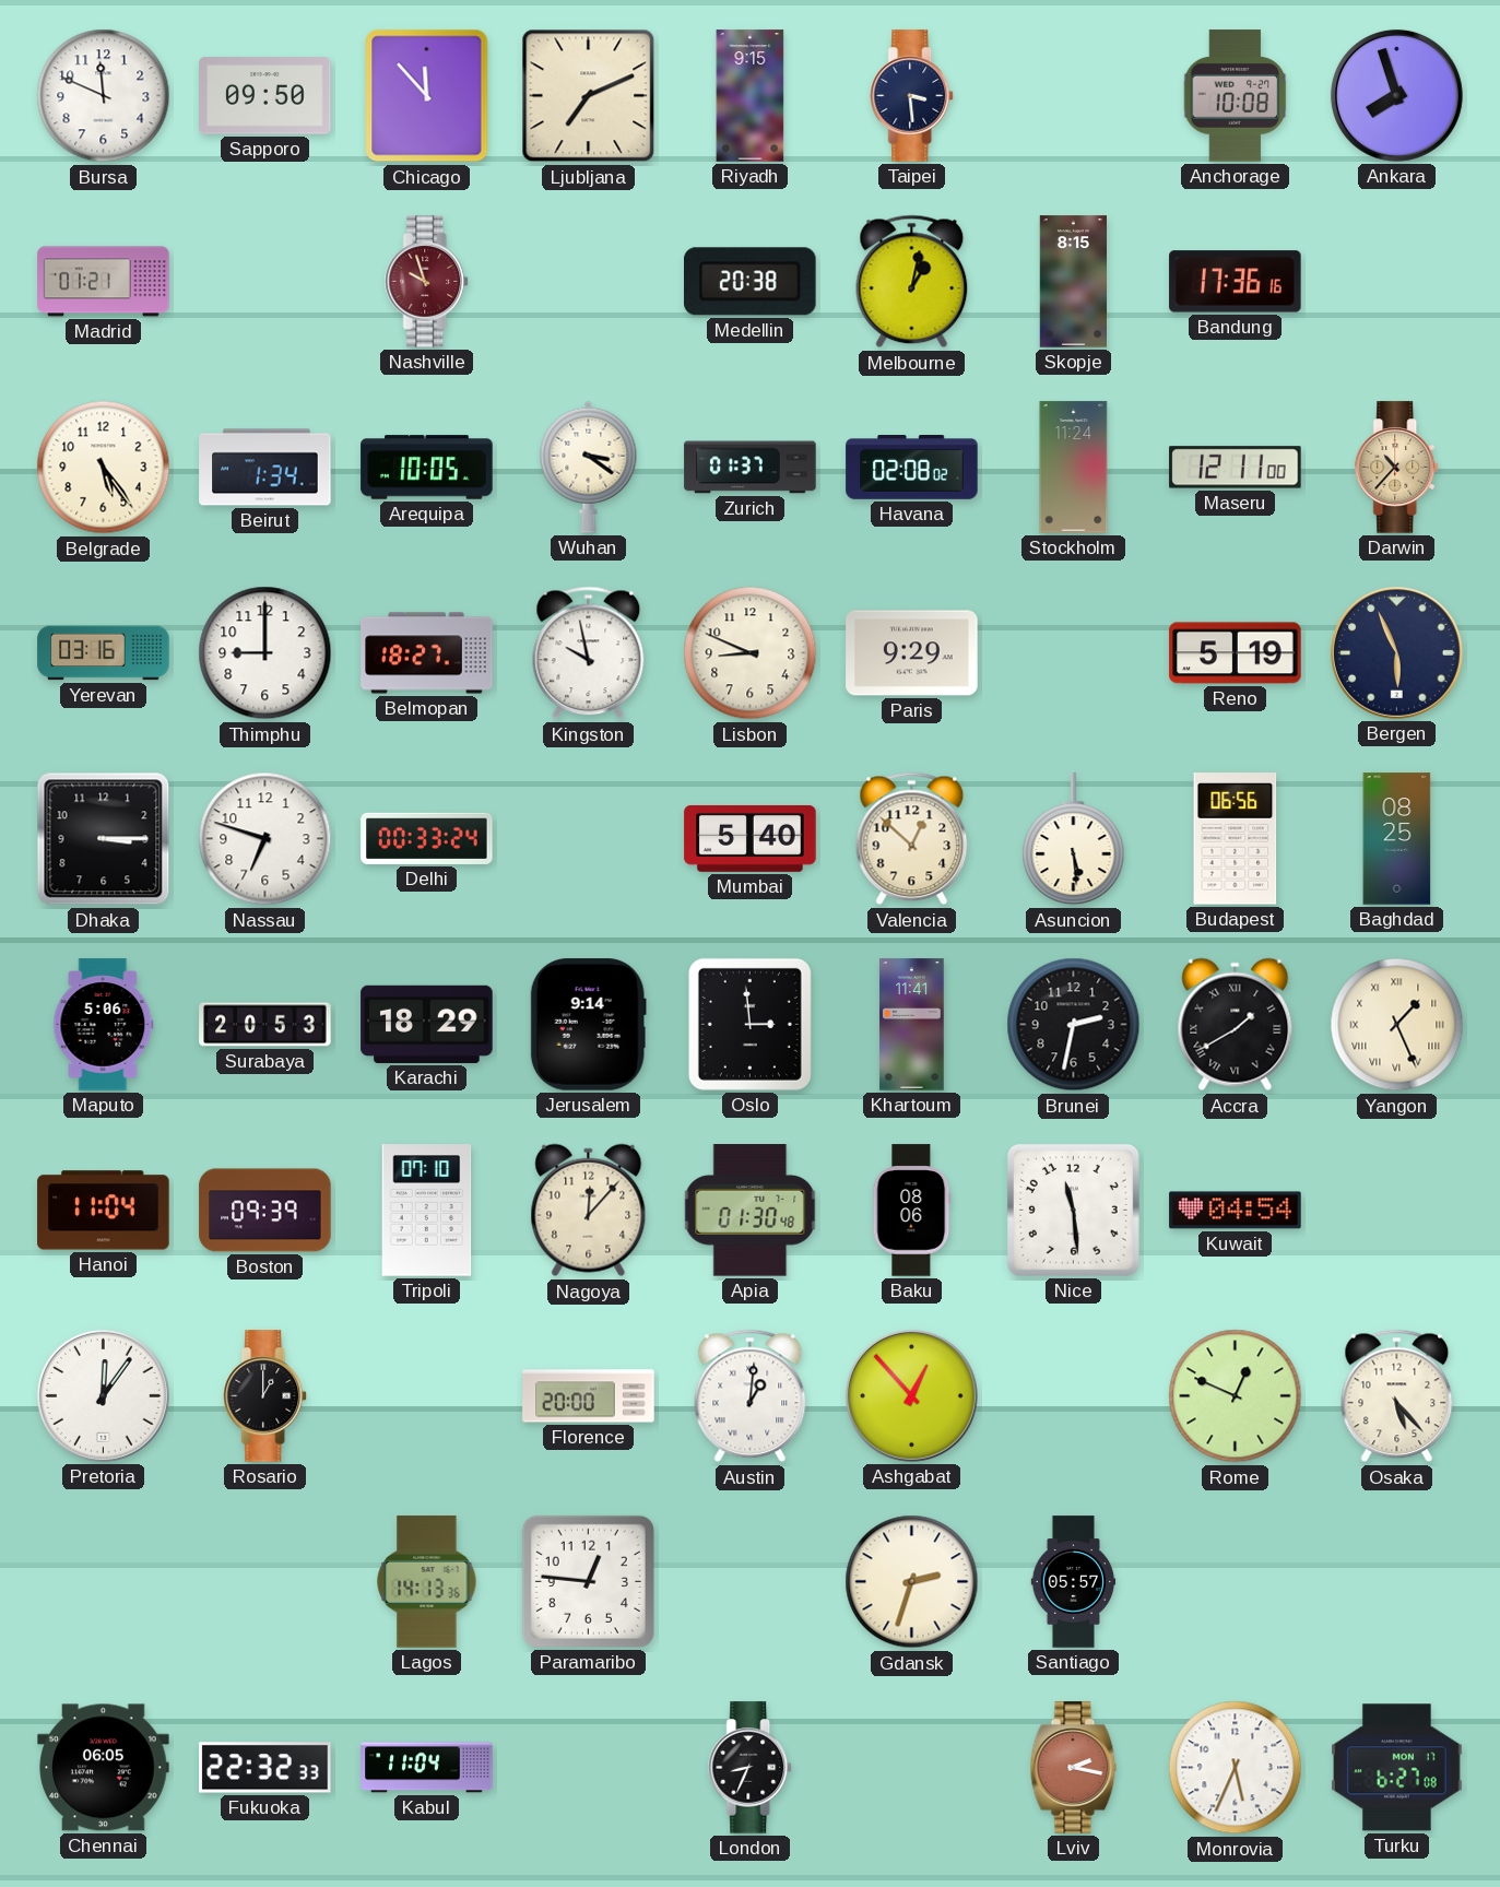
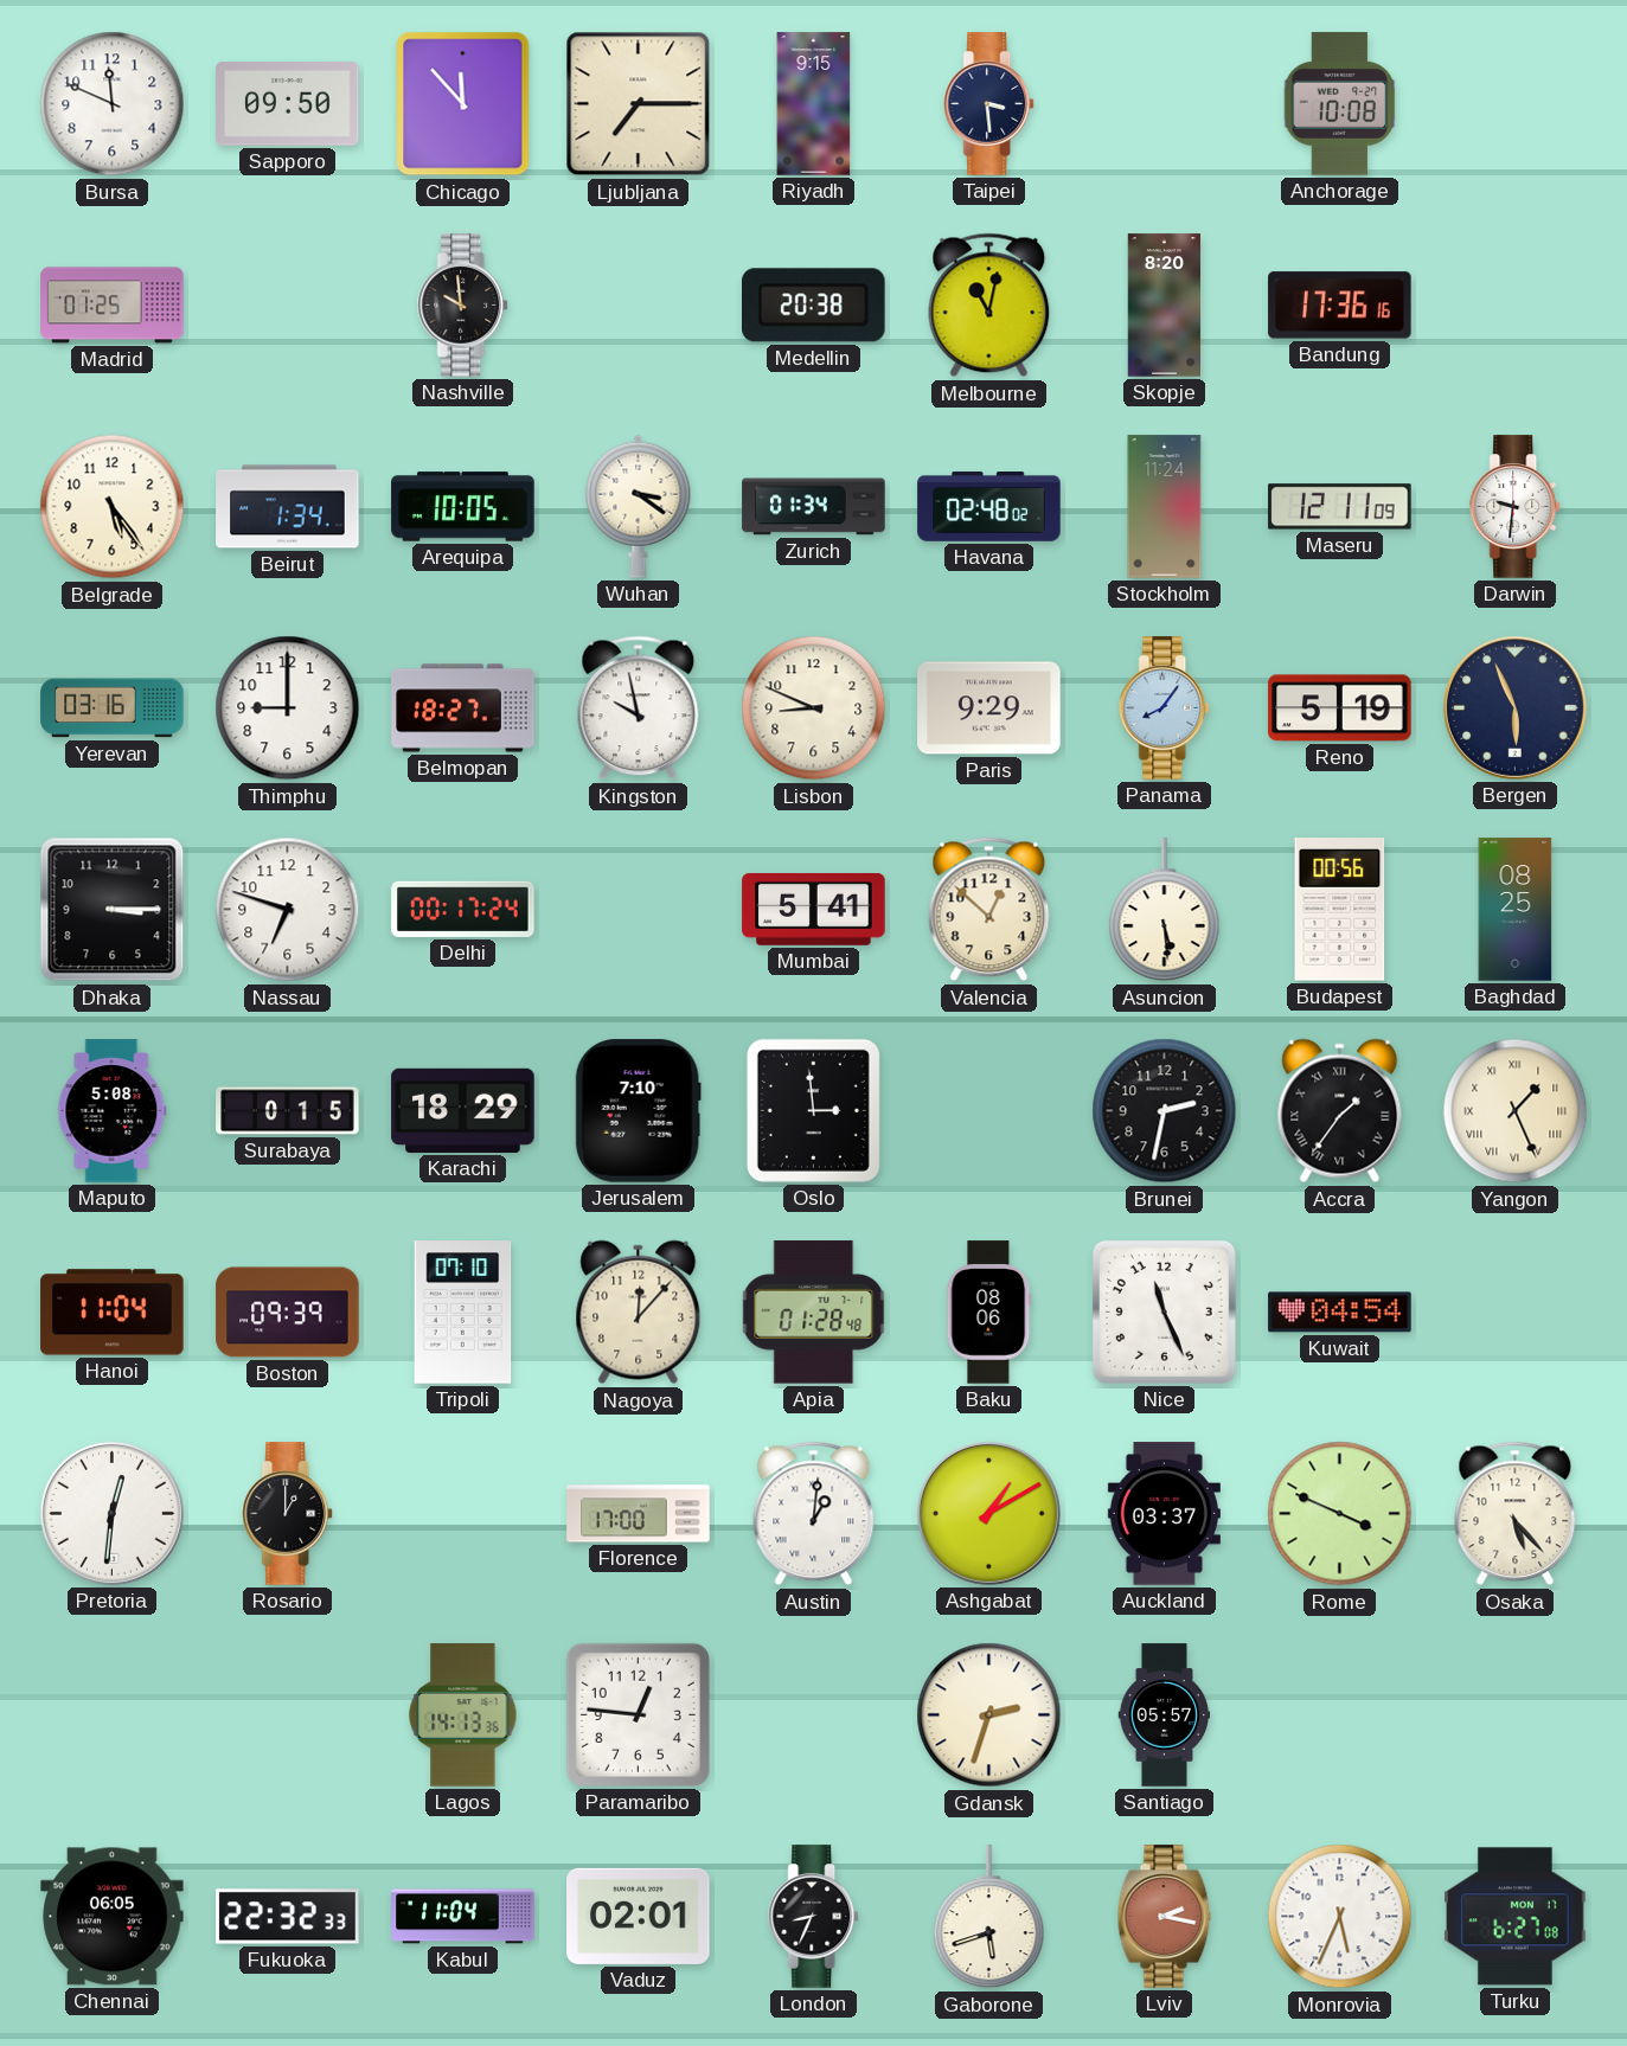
Ljubljana: 7:11 -> 7:15
Ankara: 7:57 -> none
Madrid: 01:21 -> 01:25
Nashville: 9:57 -> 9:59
Nashville dial: burgundy -> black
Melbourne: 1:02 -> 11:02
Skopje: 8:15 -> 8:20
Zurich: 01:37 -> 01:34
Havana: 02:08 -> 02:48
Maseru: 12:11:00 -> 12:11:09
Darwin: 10:37 -> 9:31
Darwin dial: champagne -> white
Panama: none -> 8:06
Delhi: 00:33 -> 00:17
Mumbai: 5:40 -> 5:41
Budapest: 06:56 -> 00:56
Maputo: 5:06 -> 5:08
Surabaya: 20:53 -> 0:15
Jerusalem: 9:14 -> 7:10
Khartoum: 11:41 -> none
Accra: 1:40 -> 1:36
Apia: 01:30 -> 01:28
Nice: 11:29 -> 11:26
Pretoria: 12:06 -> 12:31
Florence: 20:00 -> 17:00
Ashgabat: 12:53 -> 1:10
Auckland: none -> 03:37
Rome: 12:49 -> 3:49
Vaduz: none -> 02:01
Gaborone: none -> 5:42
